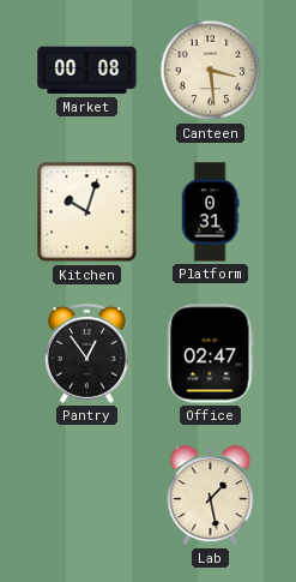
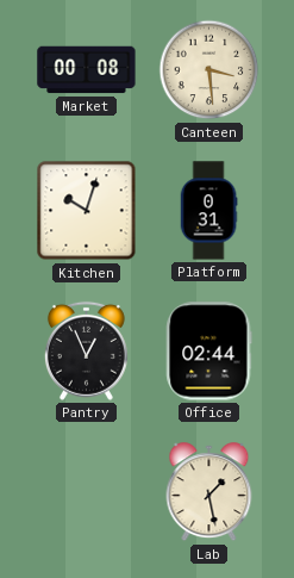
Pantry: 12:54 -> 12:56
Office: 02:47 -> 02:44
